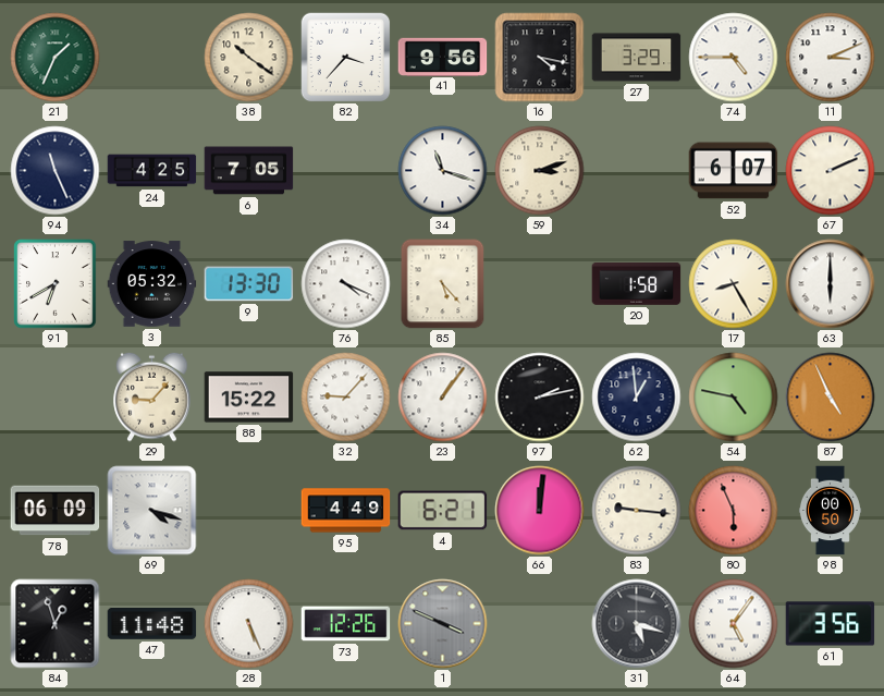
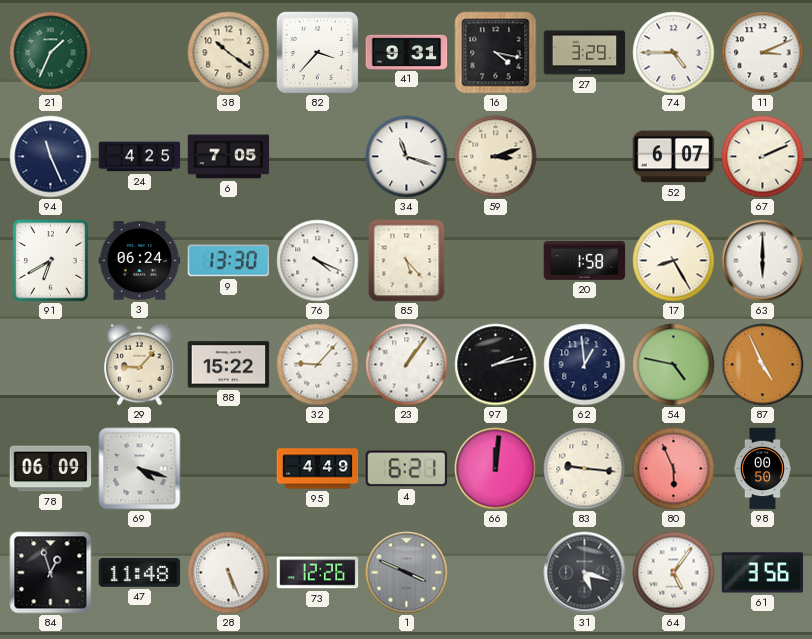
41: 9:56 -> 9:31
3: 05:32 -> 06:24
